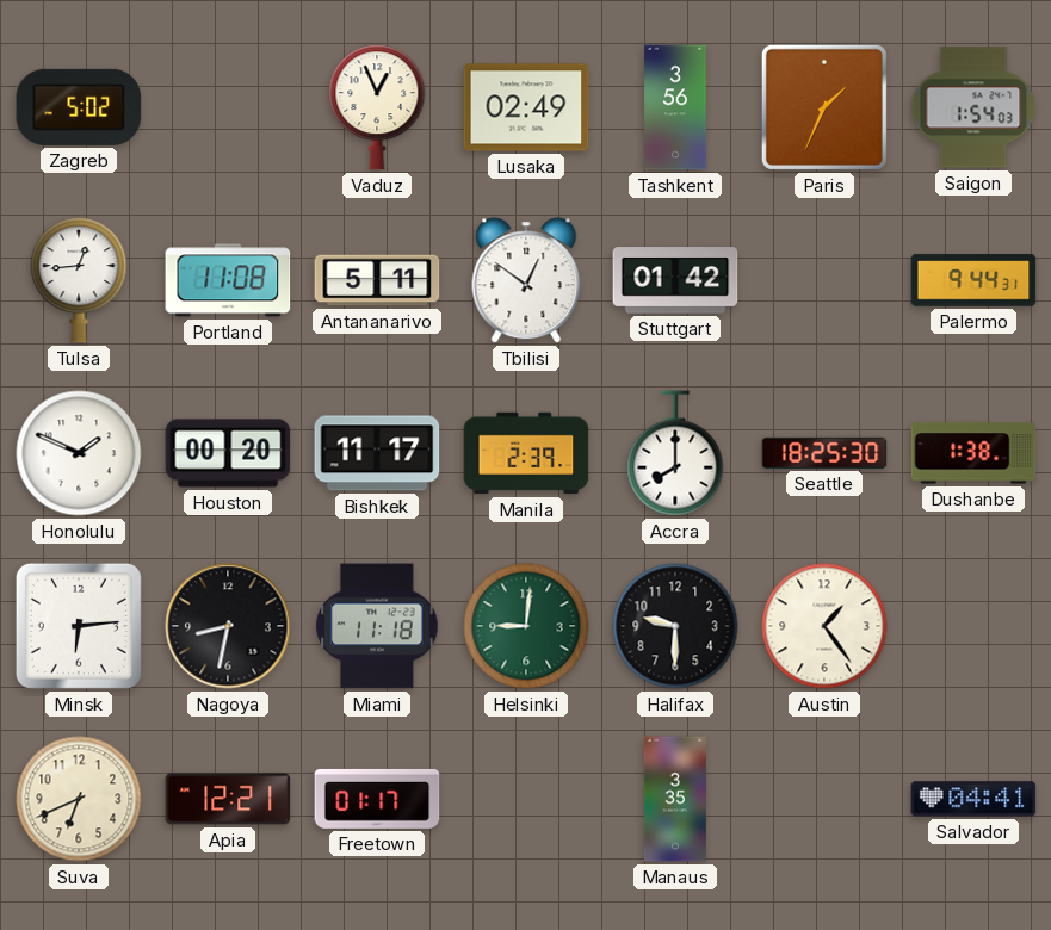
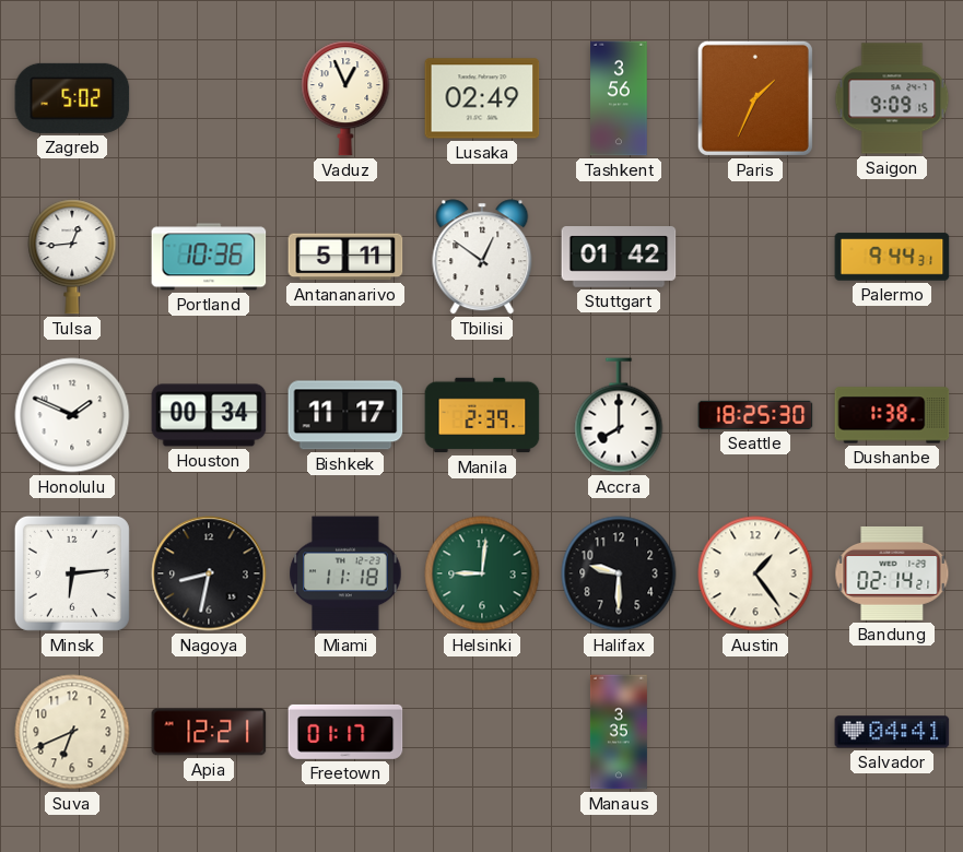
Saigon: 1:54 -> 9:09
Portland: 11:08 -> 10:36
Houston: 00:20 -> 00:34
Bandung: none -> 02:14
